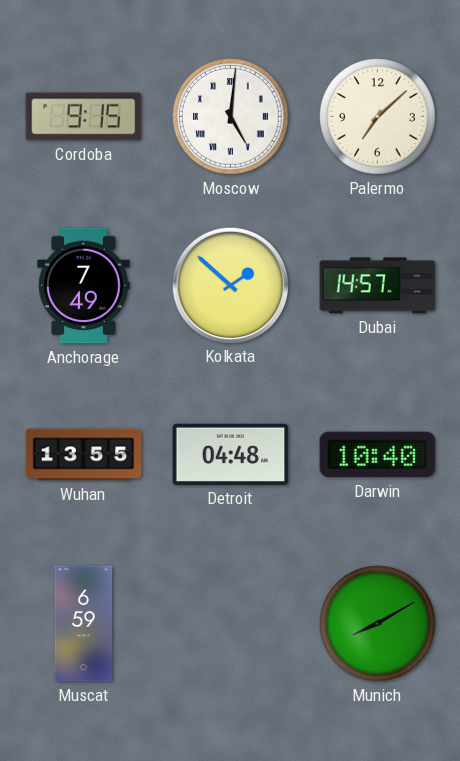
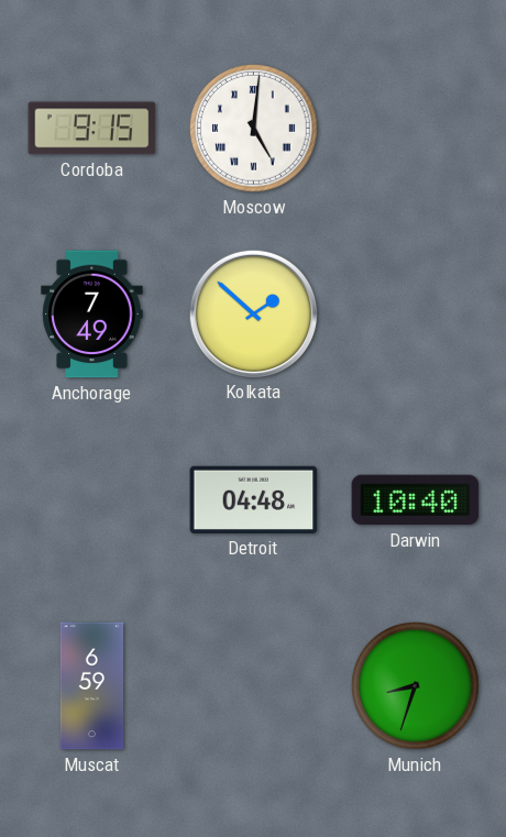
Palermo: 7:08 -> none
Dubai: 14:57 -> none
Wuhan: 13:55 -> none
Munich: 8:10 -> 8:33
